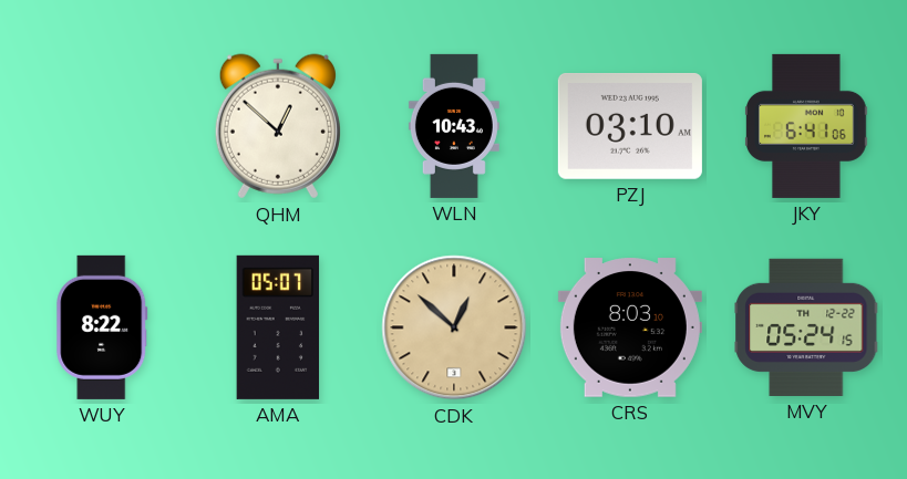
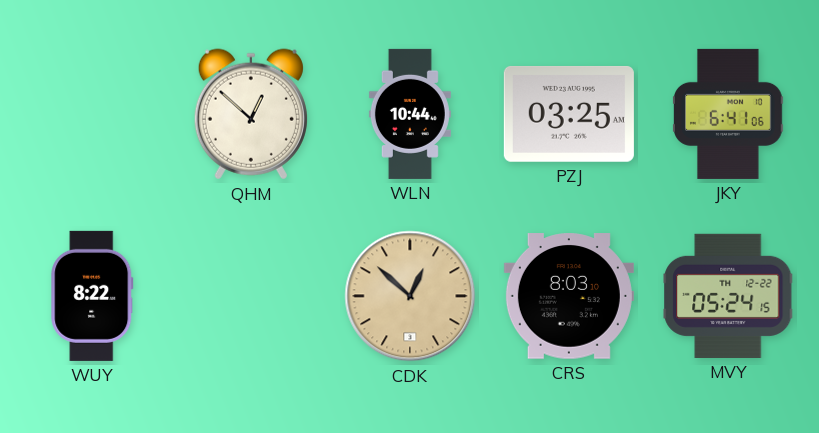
WLN: 10:43 -> 10:44
PZJ: 03:10 -> 03:25
AMA: 05:07 -> none
